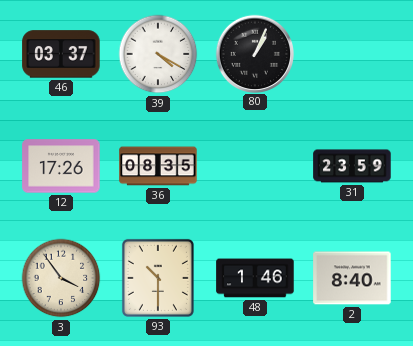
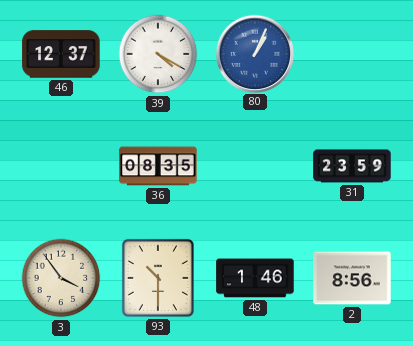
46: 03:37 -> 12:37
80 dial: black -> blue
12: 17:26 -> none
2: 8:40 -> 8:56
